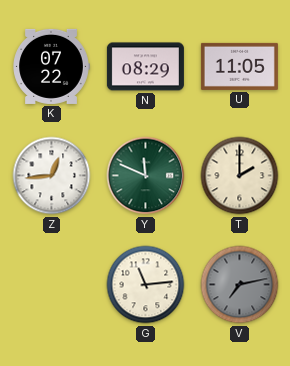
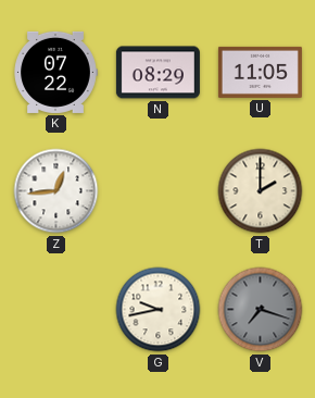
Y: 11:49 -> none
G: 11:14 -> 9:43
V: 7:13 -> 7:18
